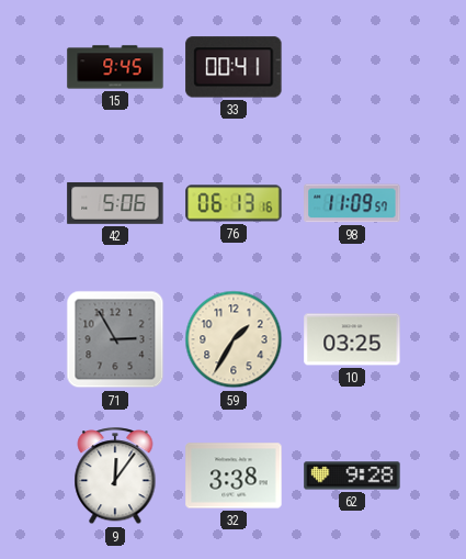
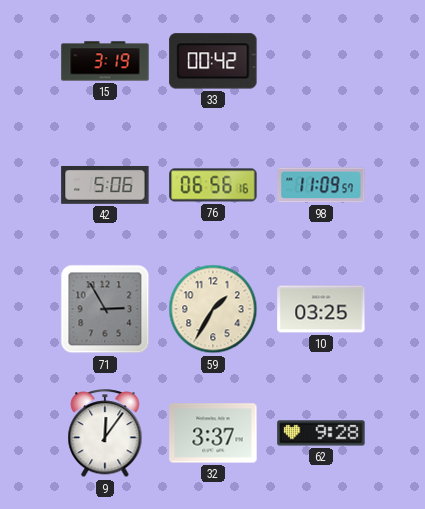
15: 9:45 -> 3:19
33: 00:41 -> 00:42
76: 06:13 -> 06:56
32: 3:38 -> 3:37
